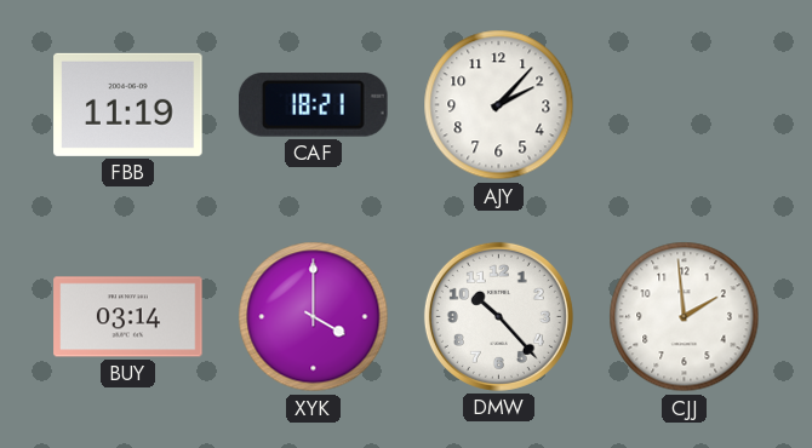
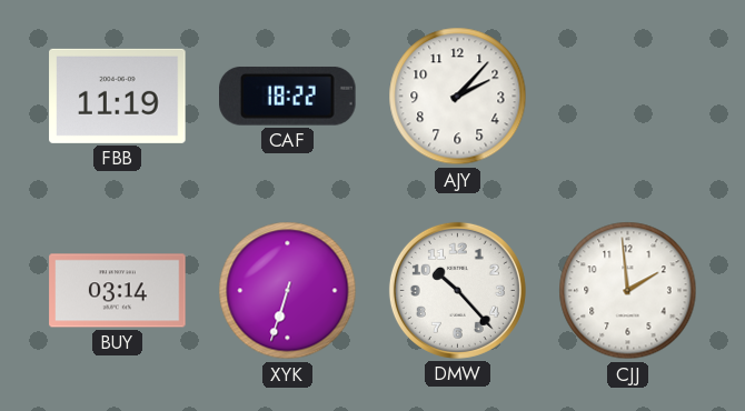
CAF: 18:21 -> 18:22
XYK: 4:00 -> 6:33
